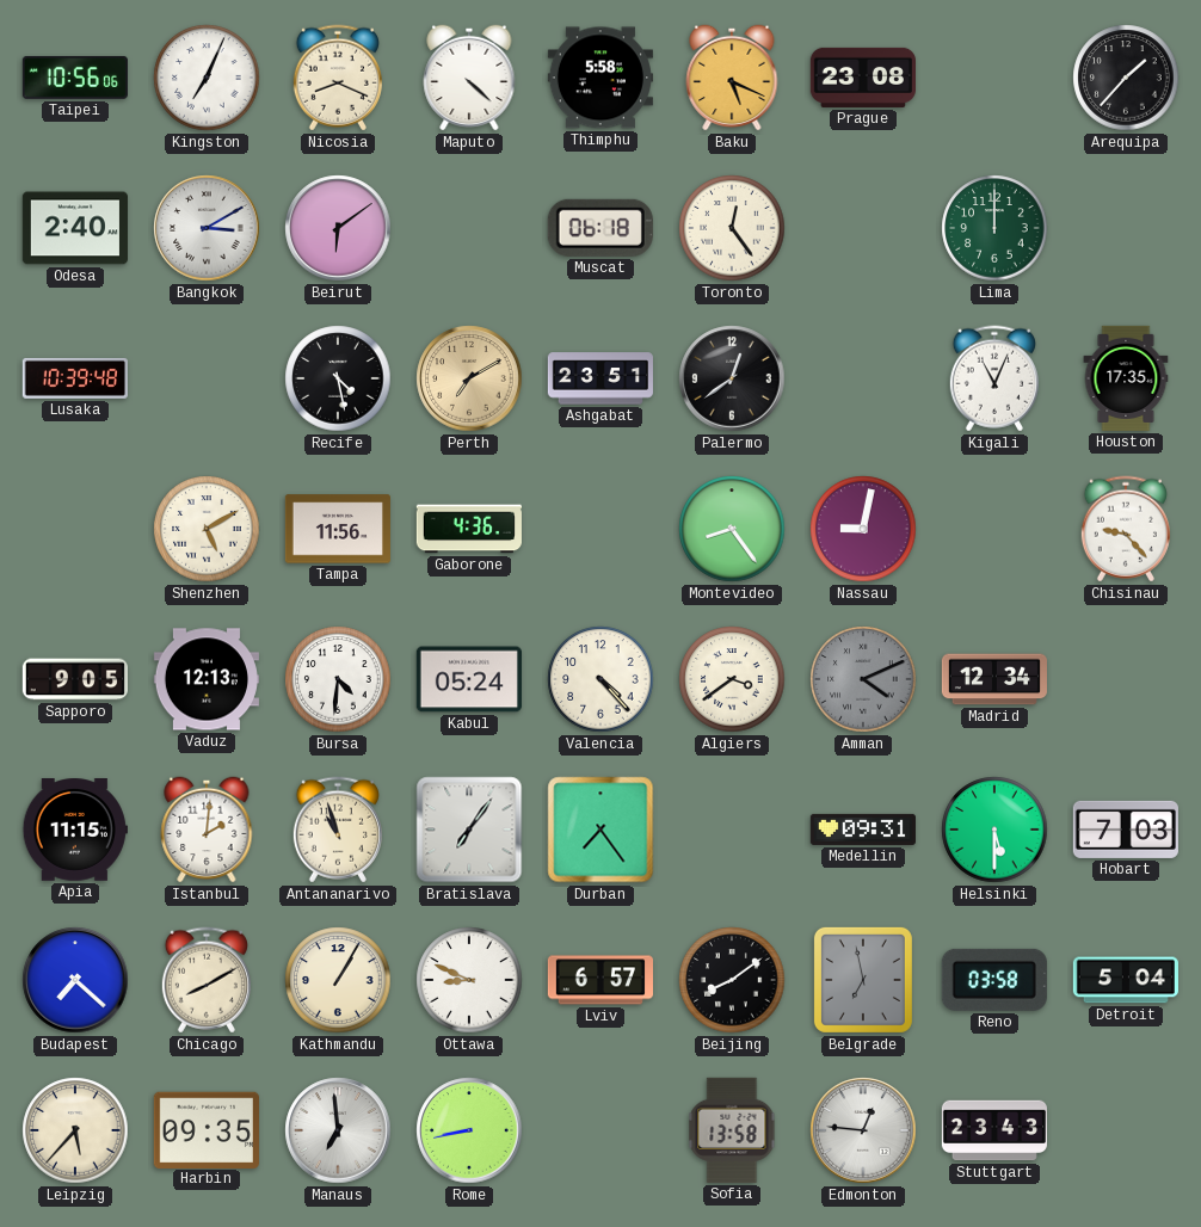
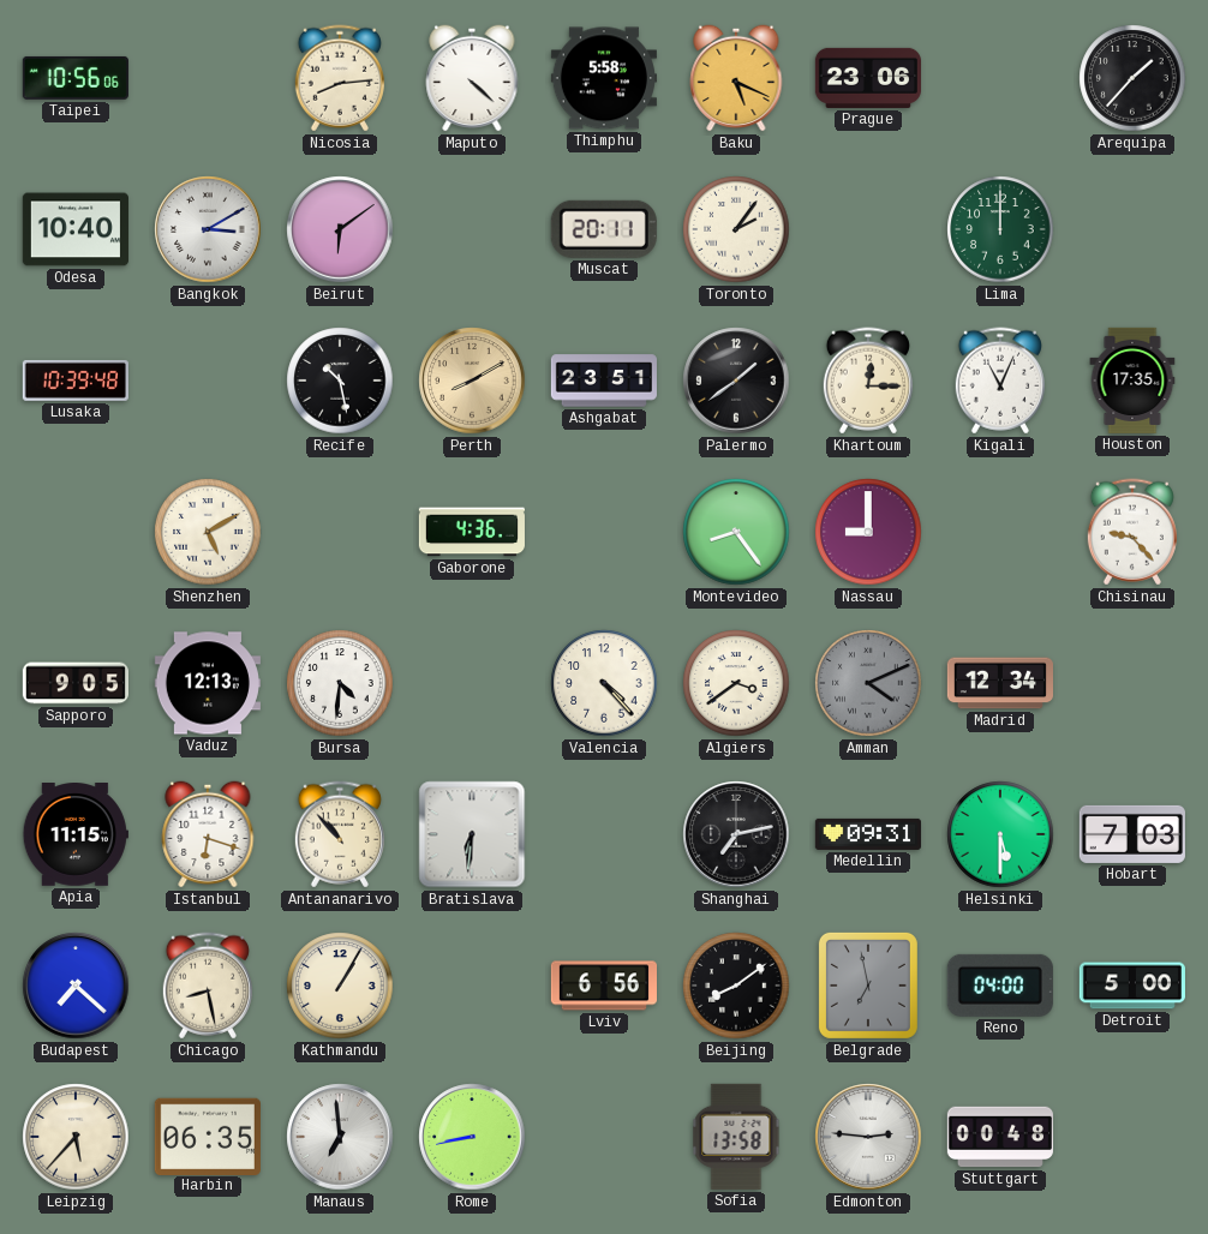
Kingston: 7:04 -> none
Nicosia: 8:19 -> 8:14
Prague: 23:08 -> 23:06
Odesa: 2:40 -> 10:40
Muscat: 06:18 -> 20:11
Toronto: 12:24 -> 2:06
Recife: 4:28 -> 10:28
Perth: 7:10 -> 8:10
Palermo: 12:39 -> 1:39
Khartoum: none -> 12:15
Tampa: 11:56 -> none
Nassau: 9:02 -> 9:00
Kabul: 05:24 -> none
Istanbul: 2:01 -> 6:18
Antananarivo: 10:57 -> 10:53
Bratislava: 7:06 -> 6:31
Durban: 7:24 -> none
Shanghai: none -> 7:13
Chicago: 8:10 -> 8:28
Ottawa: 8:49 -> none
Lviv: 6:57 -> 6:56
Reno: 03:58 -> 04:00
Detroit: 5:04 -> 5:00
Harbin: 09:35 -> 06:35
Edmonton: 12:46 -> 2:46
Stuttgart: 23:43 -> 00:48
